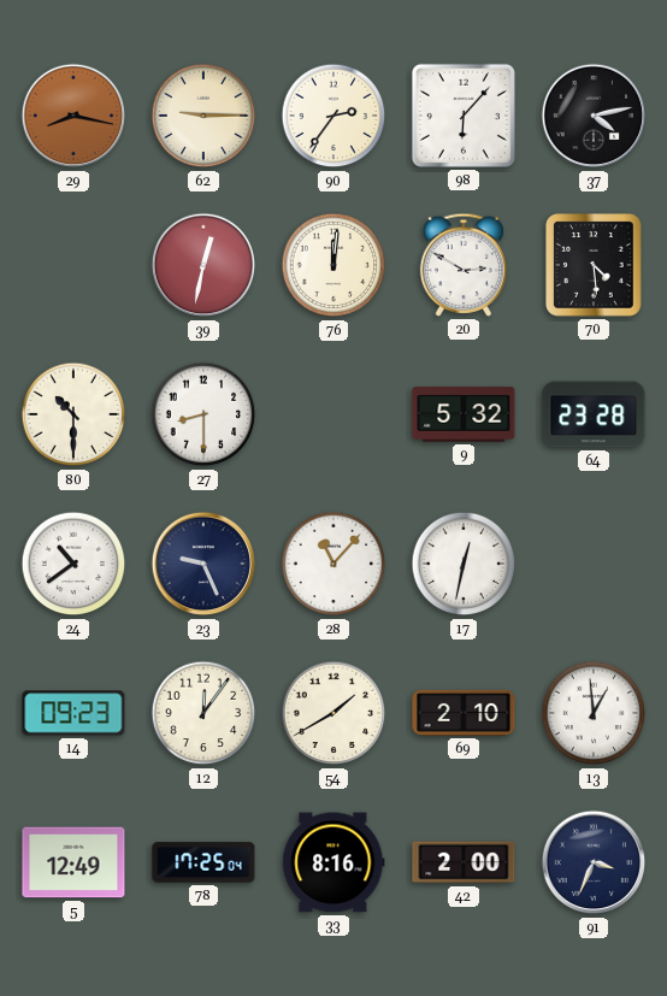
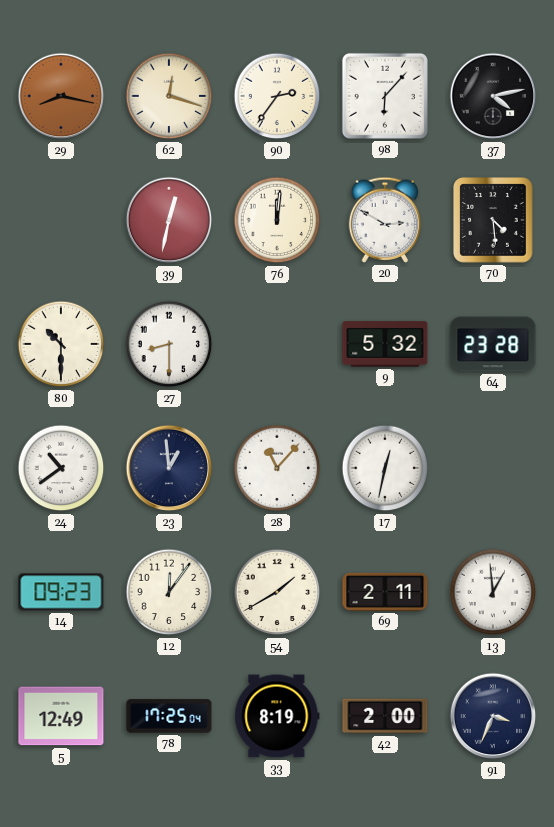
62: 9:15 -> 12:18
23: 9:26 -> 12:59
69: 2:10 -> 2:11
33: 8:16 -> 8:19
